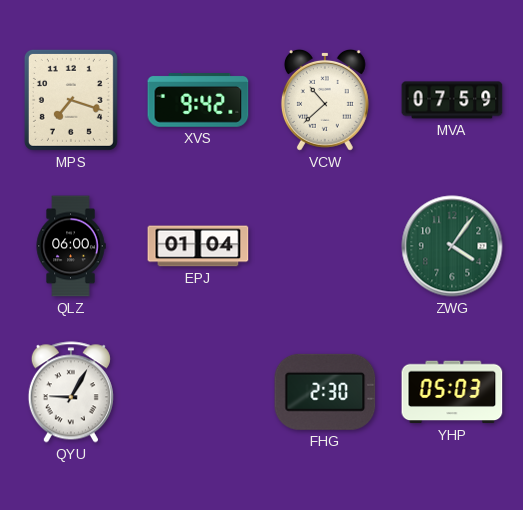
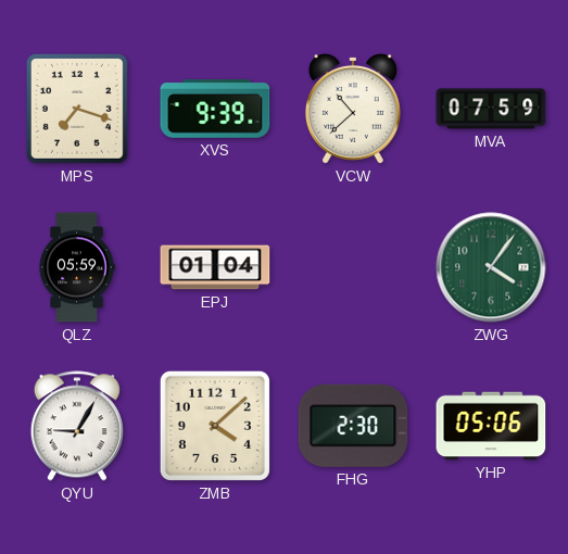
XVS: 9:42 -> 9:39
QLZ: 06:00 -> 05:59
ZMB: none -> 4:08
YHP: 05:03 -> 05:06
